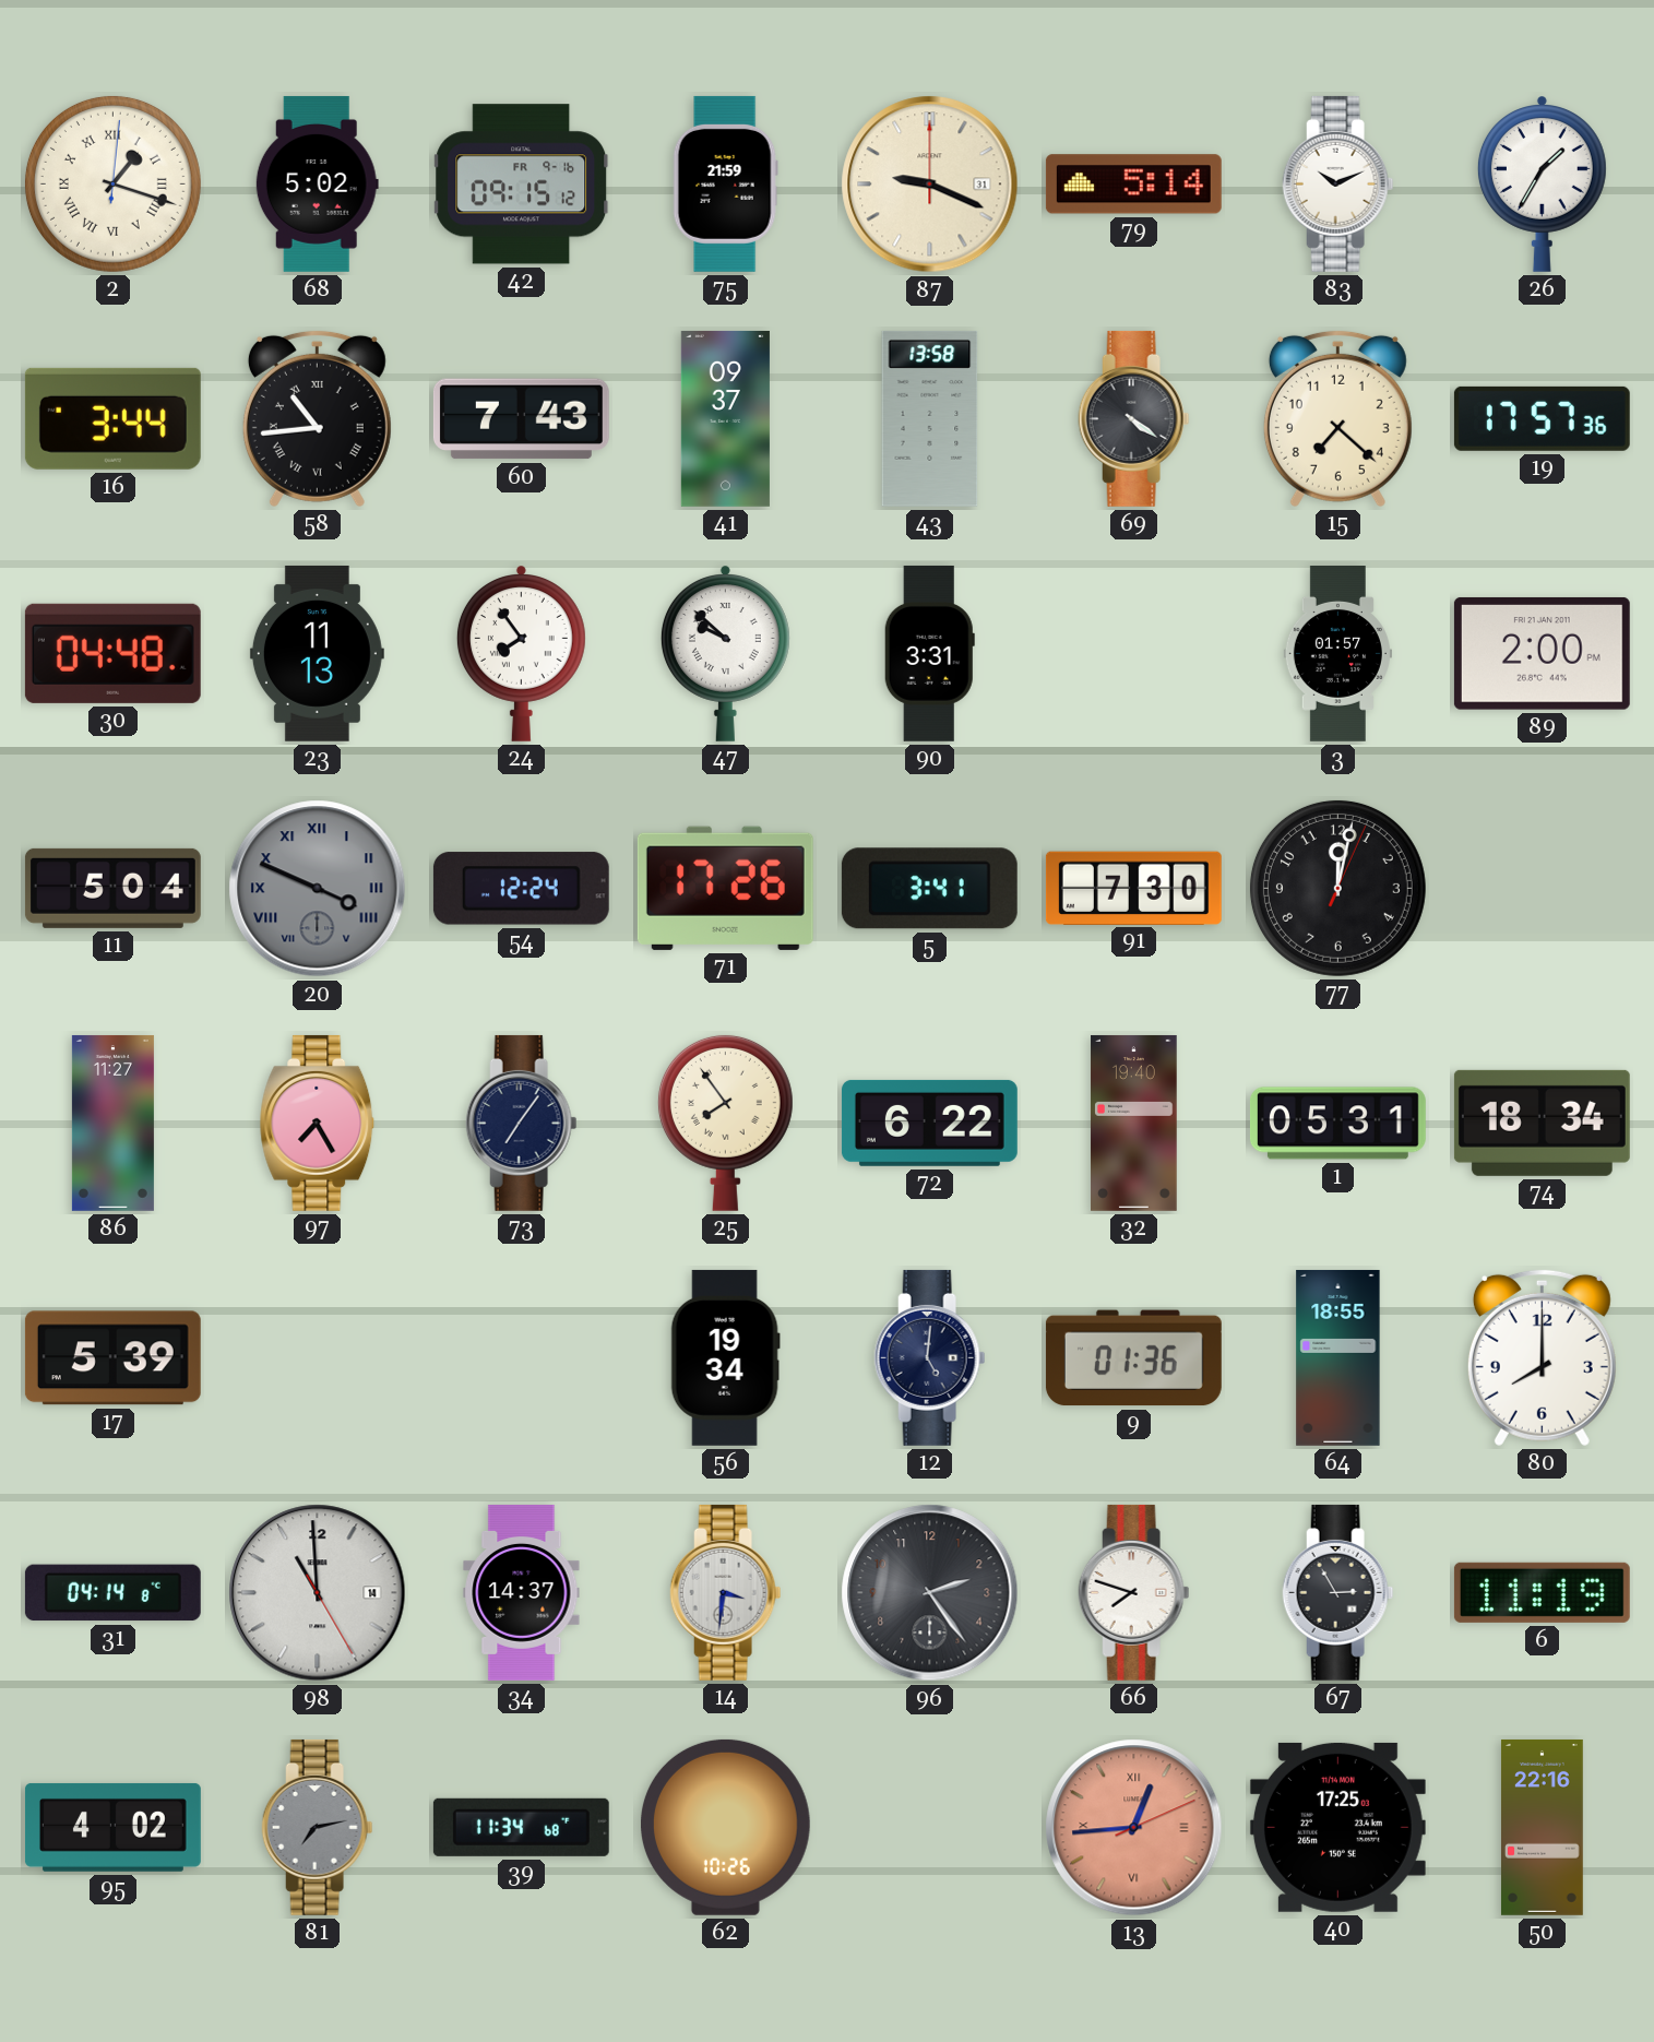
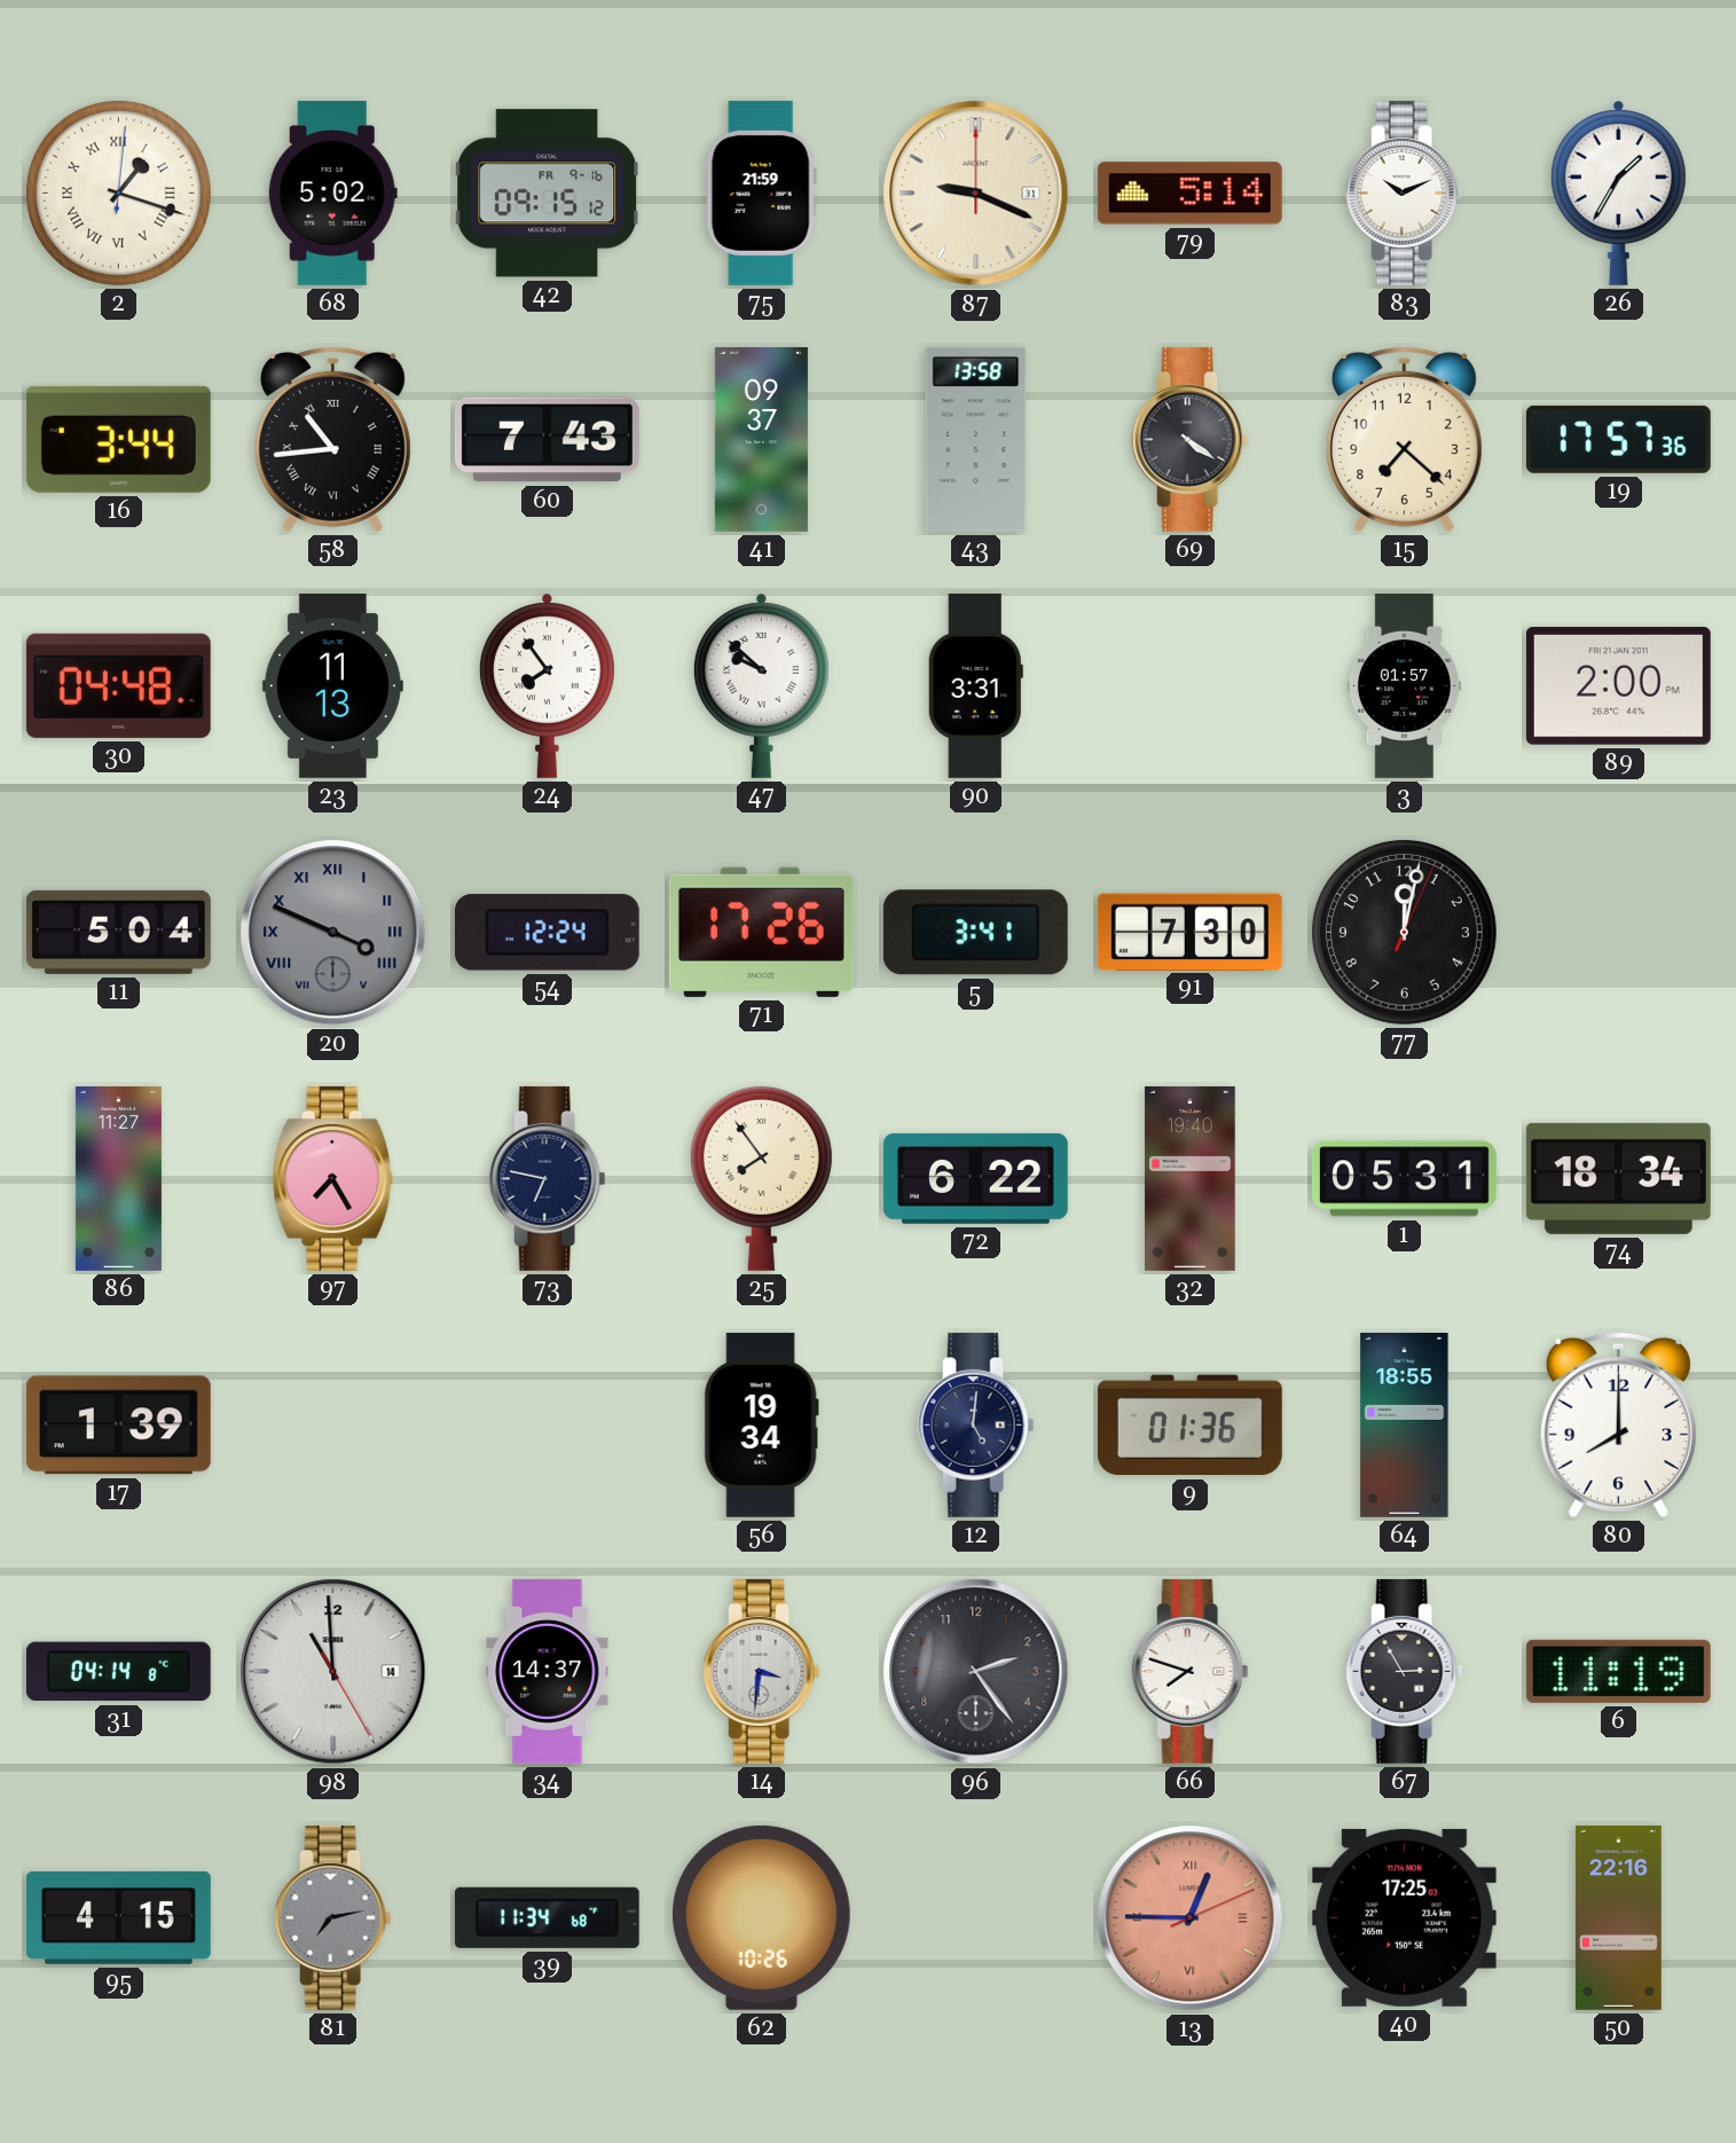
73: 7:06 -> 6:47
17: 5:39 -> 1:39
95: 4:02 -> 4:15
13: 12:44 -> 12:45
